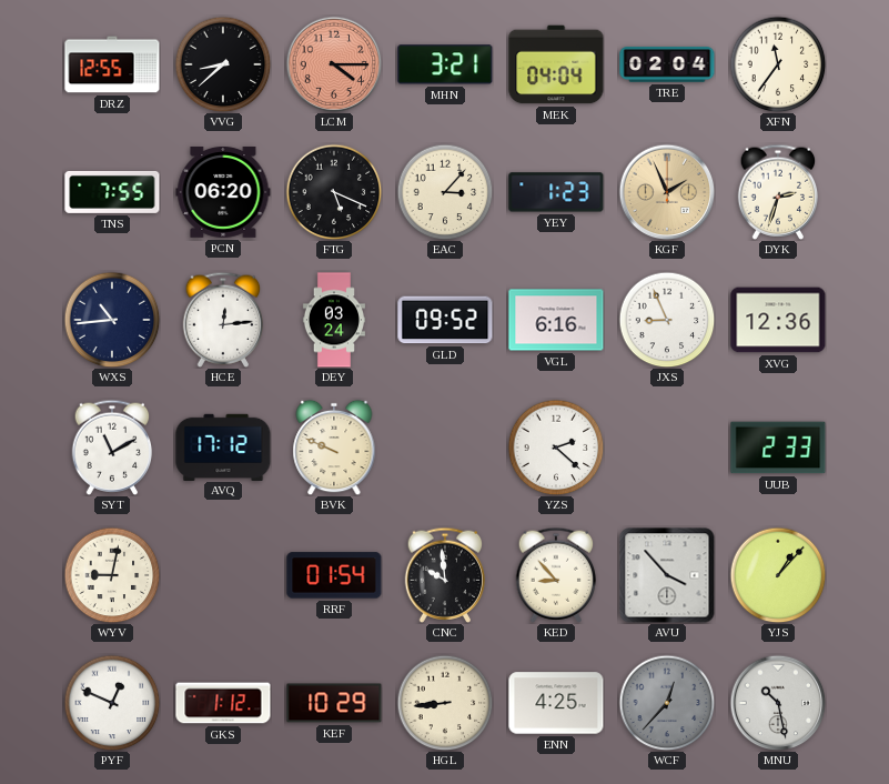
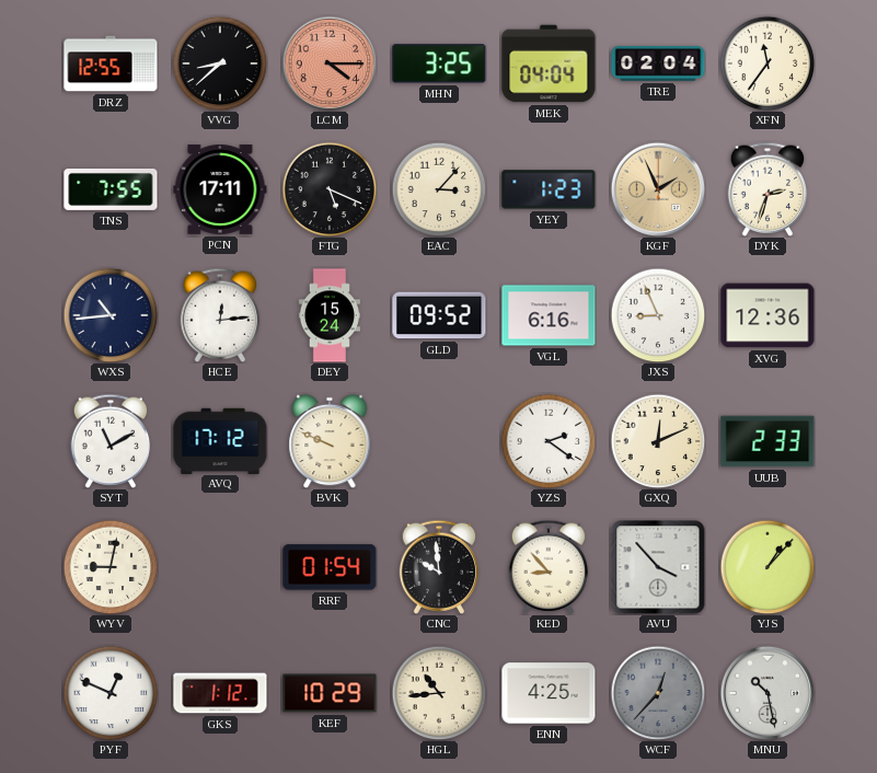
MHN: 3:21 -> 3:25
PCN: 06:20 -> 17:11
DEY: 03:24 -> 15:24
YZS: 2:22 -> 2:21
GXQ: none -> 12:11
HGL: 8:44 -> 10:44
